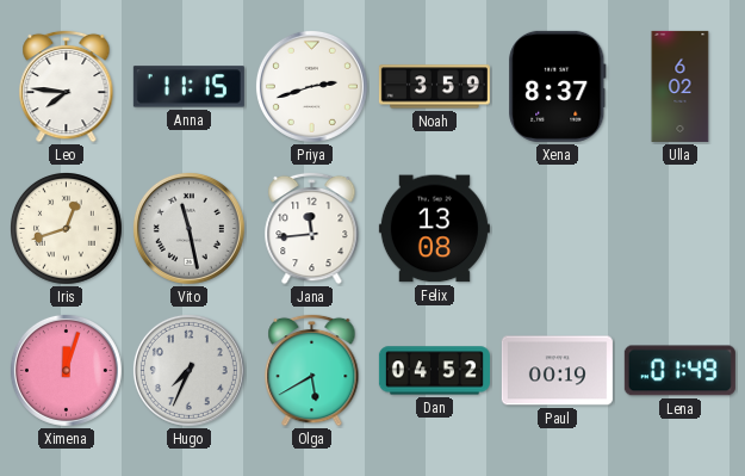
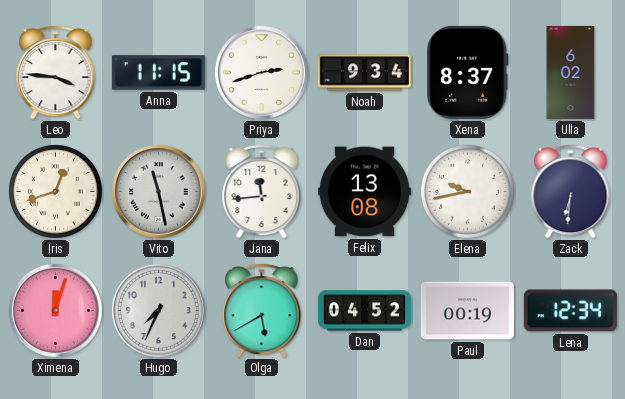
Leo: 7:46 -> 3:46
Noah: 3:59 -> 9:34
Elena: none -> 9:43
Zack: none -> 6:31
Lena: 01:49 -> 12:34
